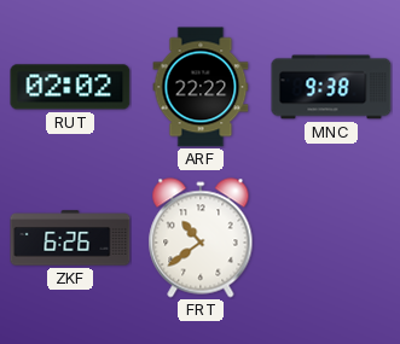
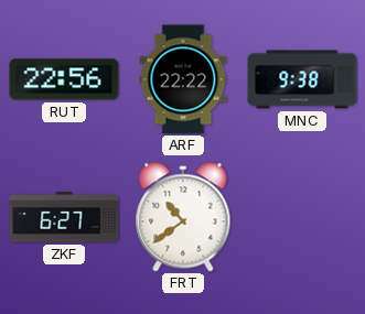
RUT: 02:02 -> 22:56
ZKF: 6:26 -> 6:27
